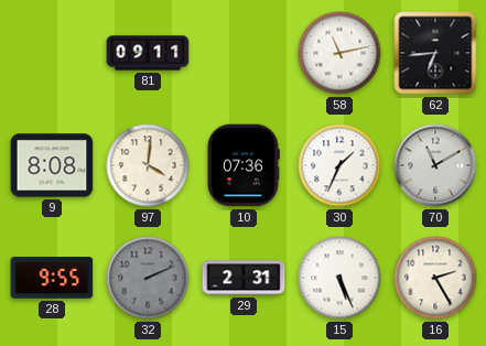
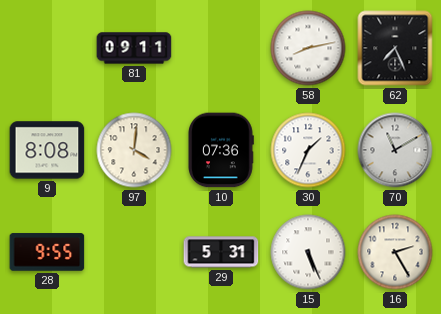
58: 11:13 -> 8:13
62: 6:44 -> 7:26
32: 2:11 -> none
29: 2:31 -> 5:31
